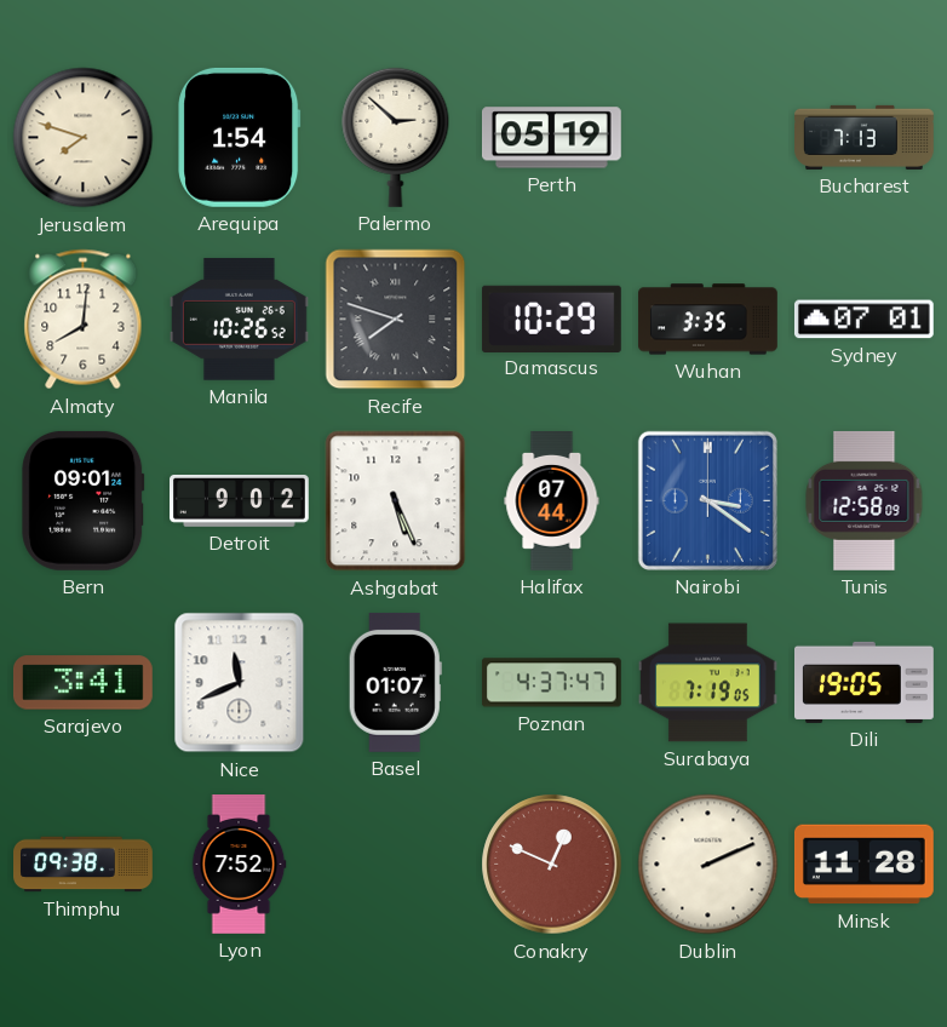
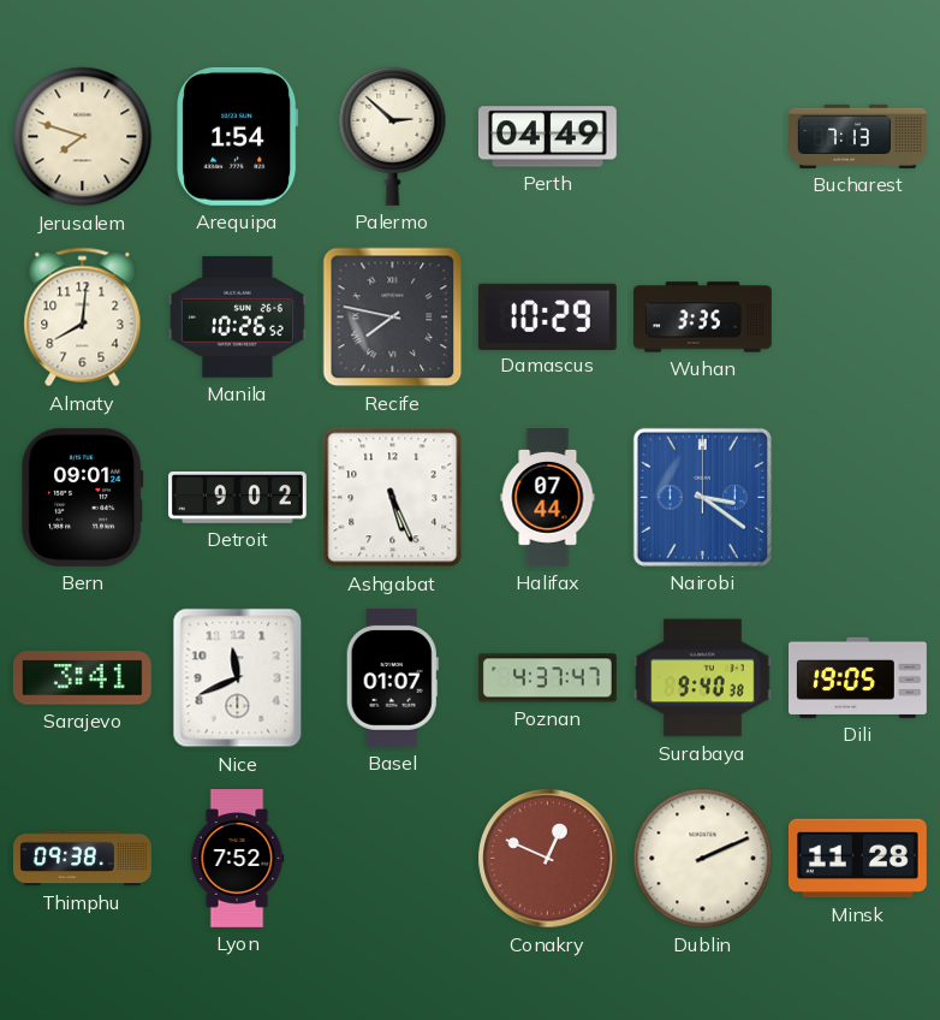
Perth: 05:19 -> 04:49
Recife: 7:48 -> 7:47
Sydney: 07:01 -> none
Tunis: 12:58 -> none
Surabaya: 7:19 -> 9:40
